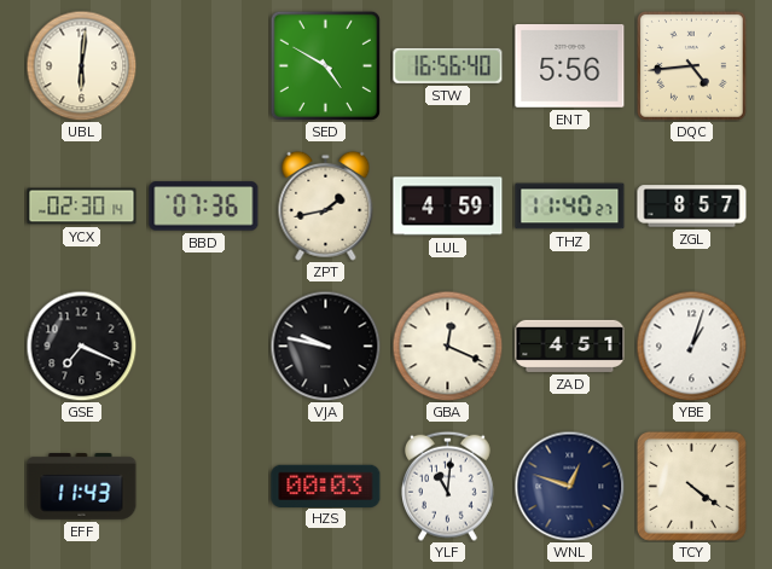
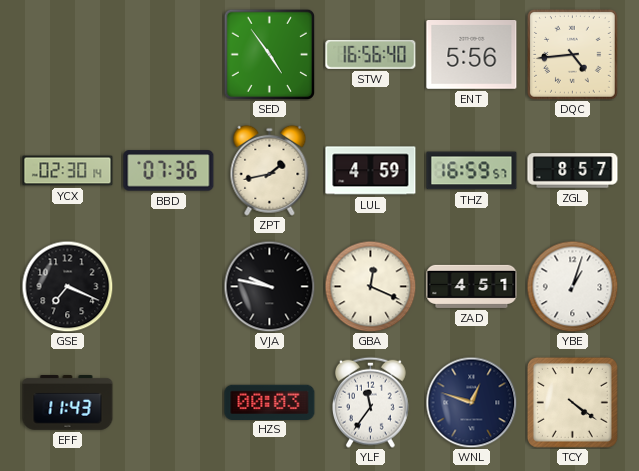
UBL: 6:01 -> none
SED: 4:50 -> 4:54
THZ: 11:40 -> 16:59
YLF: 11:01 -> 11:36
